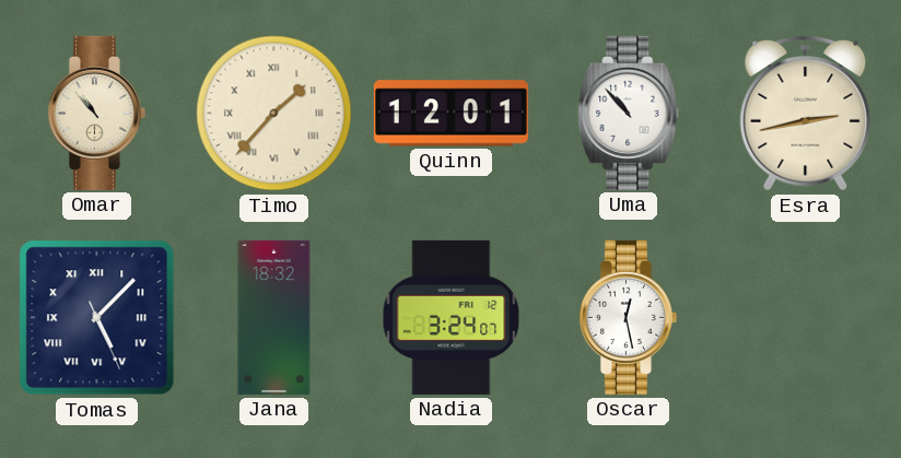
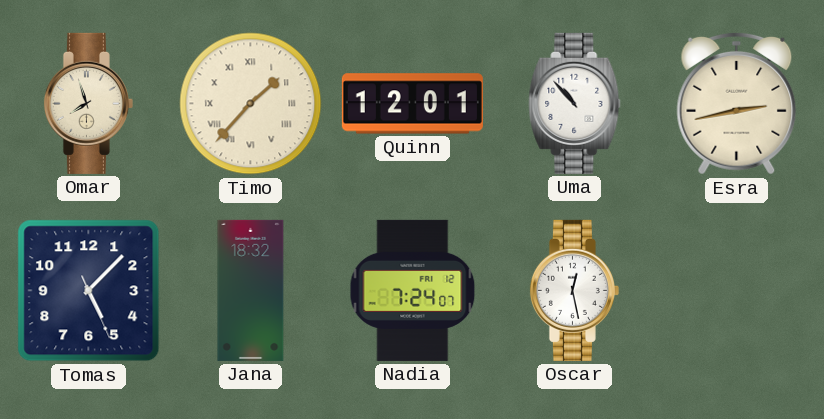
Omar: 10:53 -> 7:57
Tomas numerals: Roman -> Arabic
Nadia: 3:24 -> 7:24
